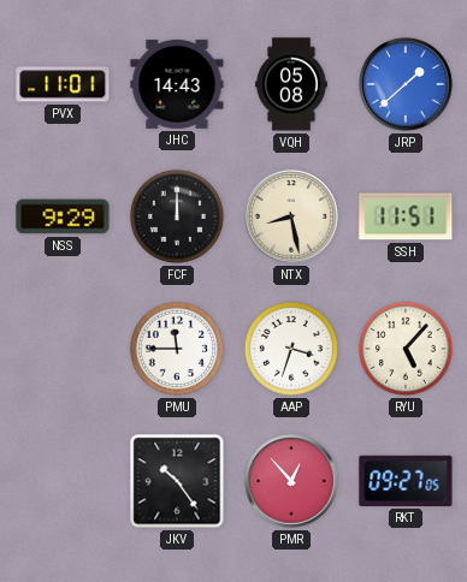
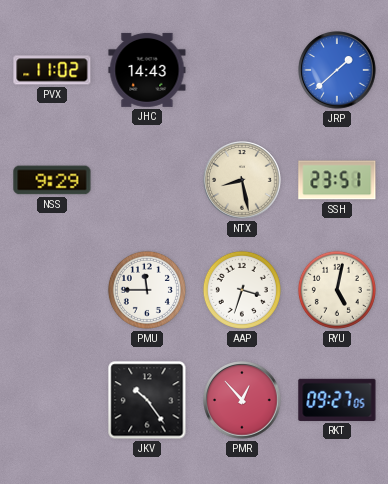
PVX: 11:01 -> 11:02
VQH: 05:08 -> none
FCF: 12:00 -> none
SSH: 11:51 -> 23:51
RYU: 5:07 -> 5:02
